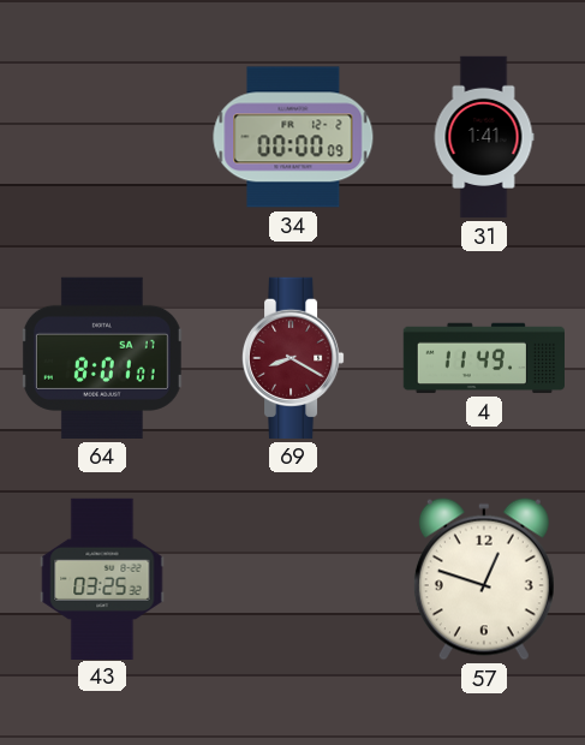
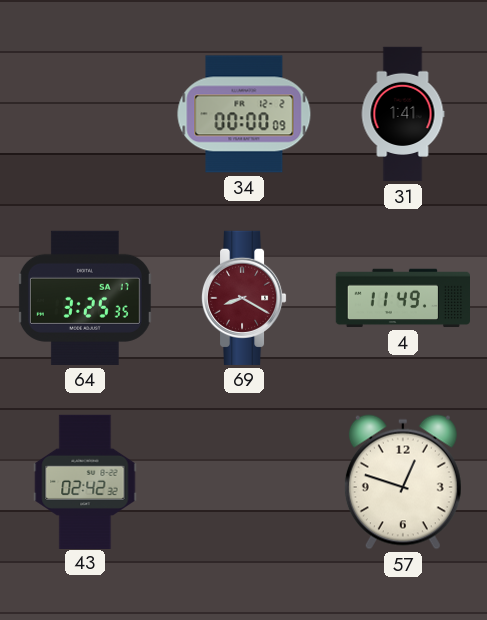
64: 8:01 -> 3:25
43: 03:25 -> 02:42
